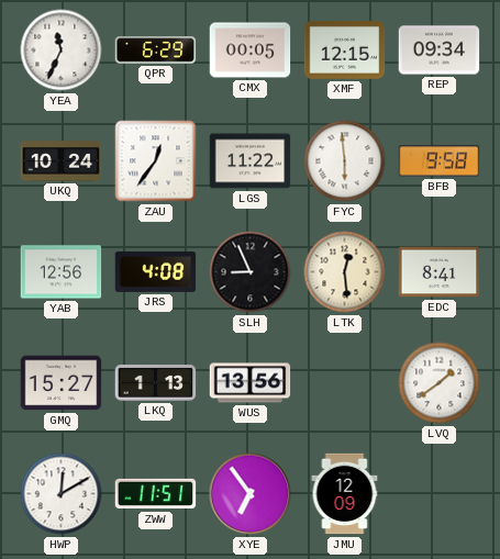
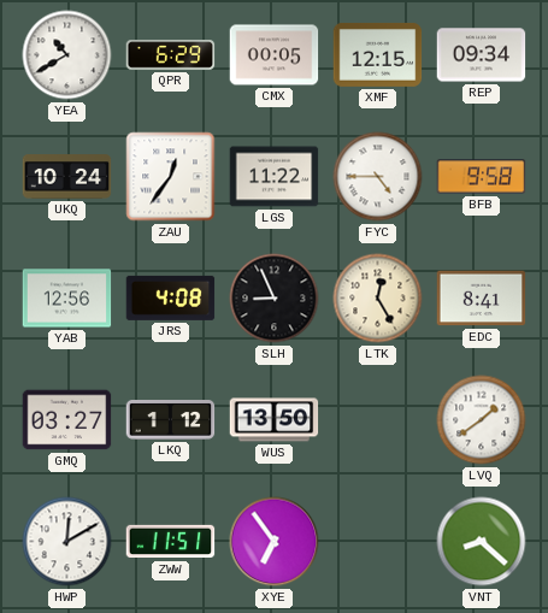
YEA: 11:34 -> 10:40
FYC: 5:59 -> 4:45
LTK: 12:29 -> 12:25
GMQ: 15:27 -> 03:27
LKQ: 1:13 -> 1:12
WUS: 13:56 -> 13:50
JMU: 12:09 -> none
VNT: none -> 8:22
